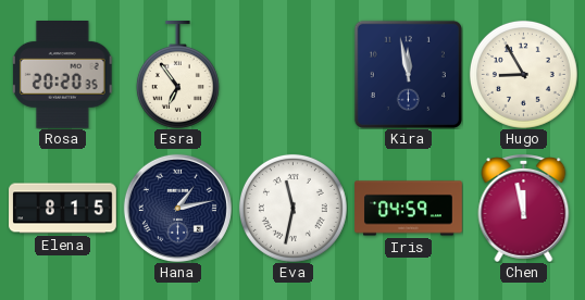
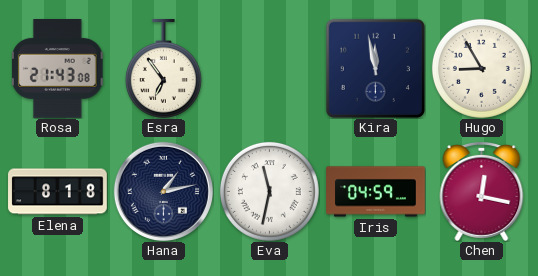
Rosa: 20:20 -> 21:43
Elena: 8:15 -> 8:18
Chen: 11:58 -> 12:17
